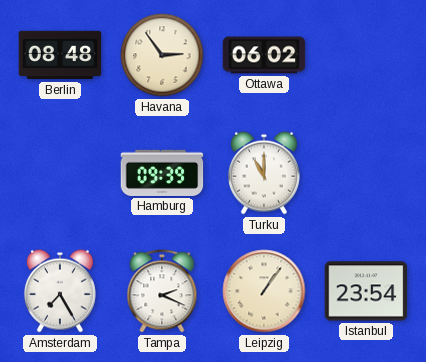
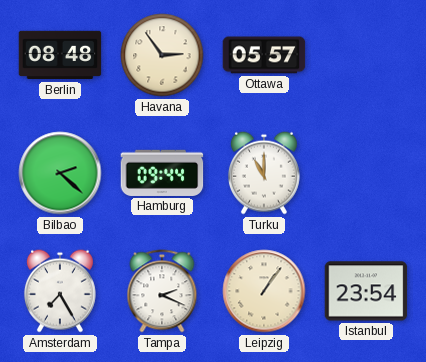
Ottawa: 06:02 -> 05:57
Bilbao: none -> 2:22
Hamburg: 09:39 -> 09:44
